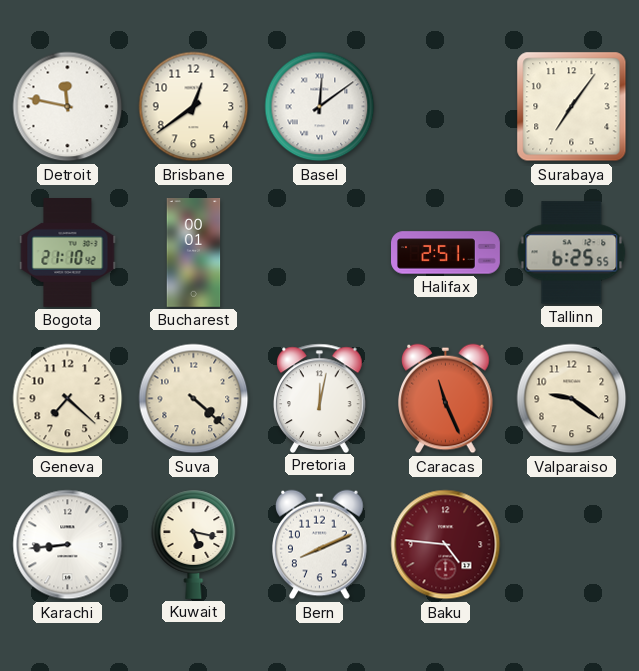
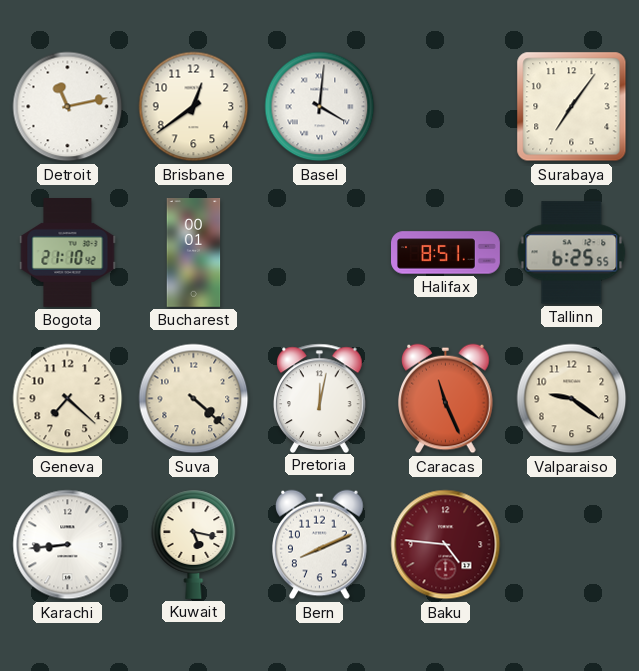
Detroit: 11:47 -> 11:13
Basel: 12:09 -> 4:01
Halifax: 2:51 -> 8:51
